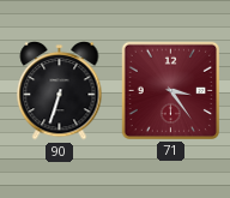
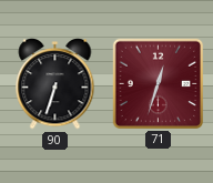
71: 3:24 -> 12:33
